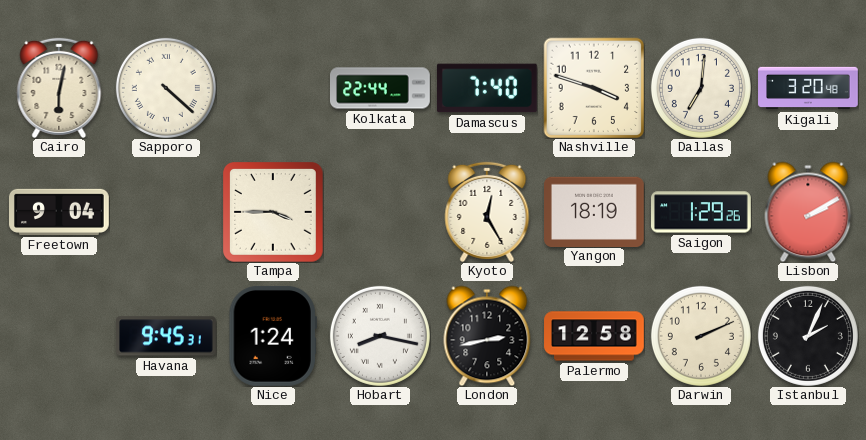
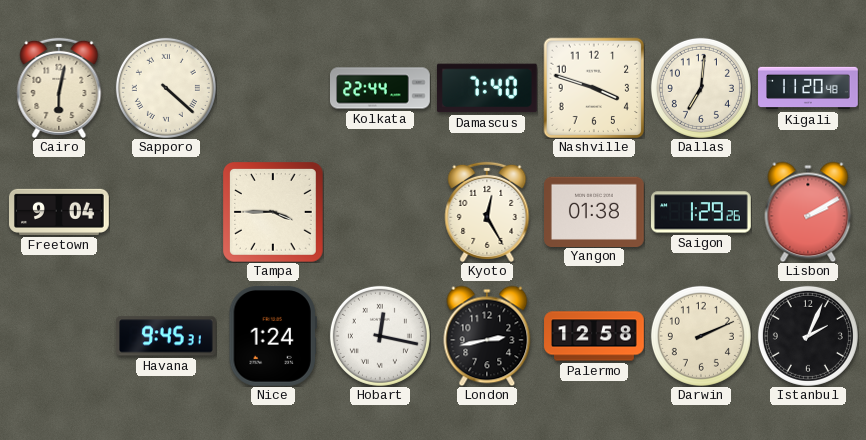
Kigali: 3:20 -> 11:20
Yangon: 18:19 -> 01:38
Hobart: 8:17 -> 12:17
